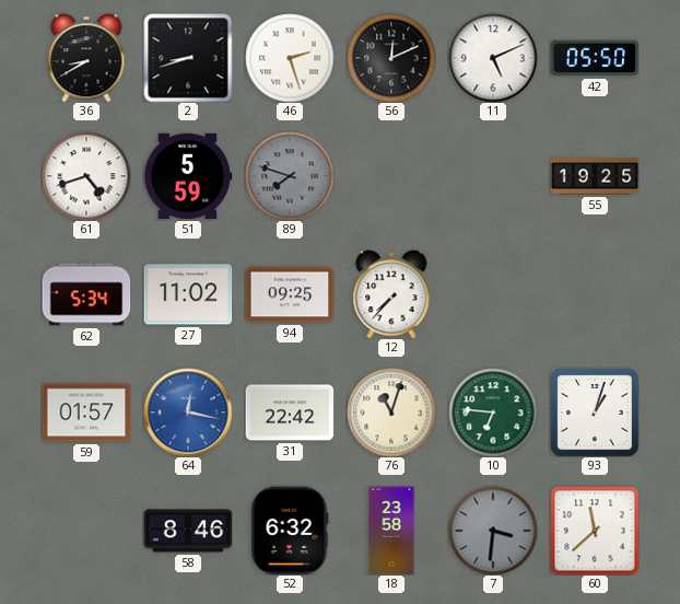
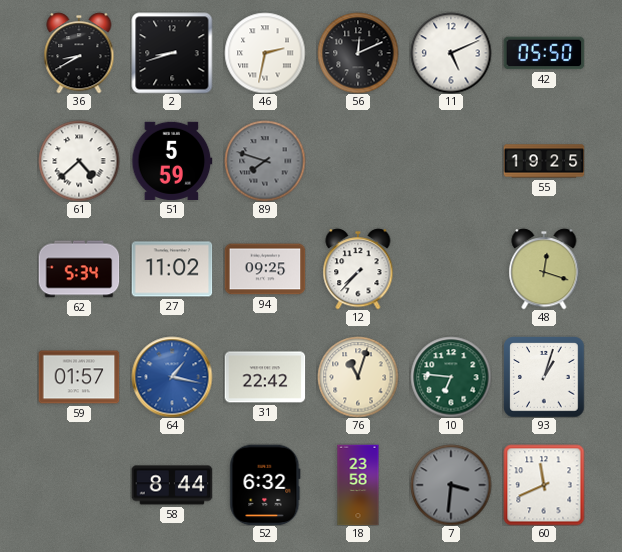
46: 2:27 -> 2:32
61: 4:42 -> 4:38
48: none -> 12:18
64: 12:17 -> 1:17
58: 8:46 -> 8:44
60: 11:38 -> 11:41
